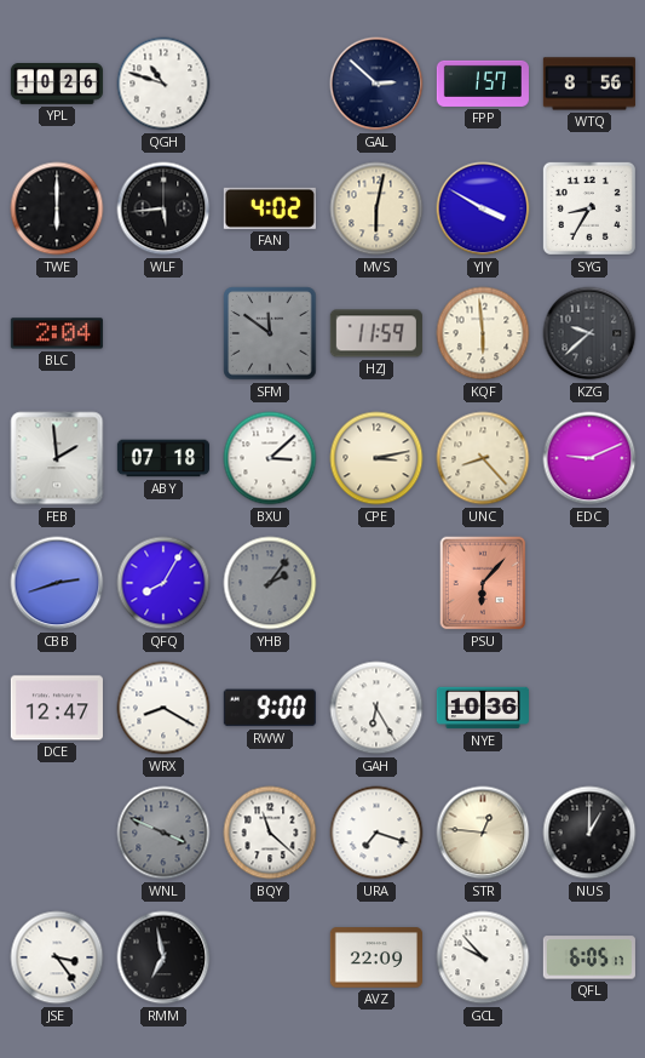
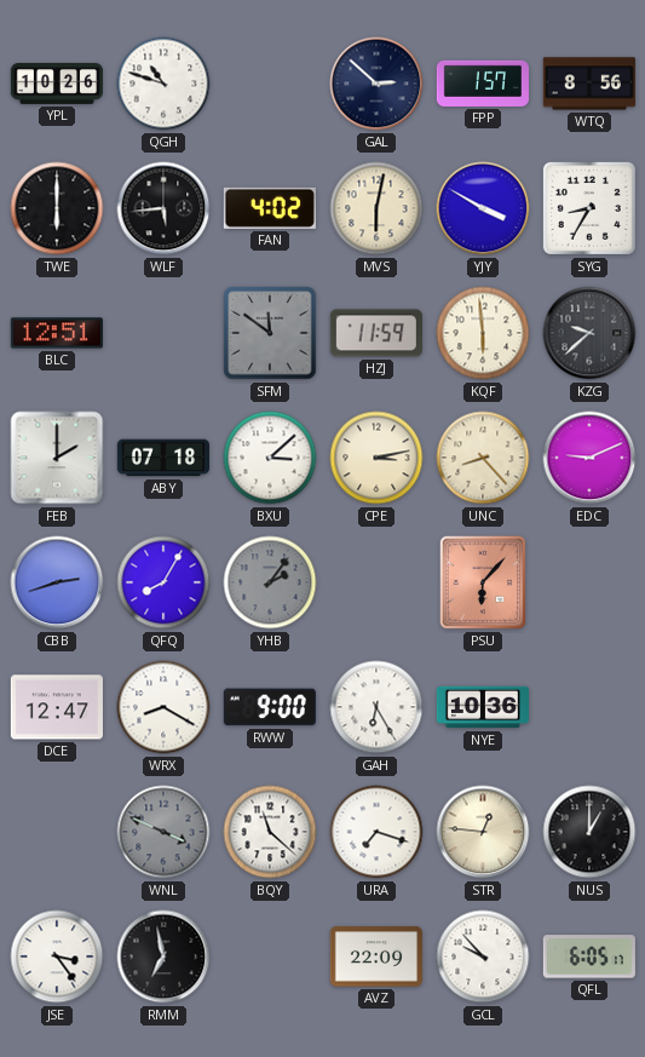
BLC: 2:04 -> 12:51
FEB: 1:59 -> 2:00
